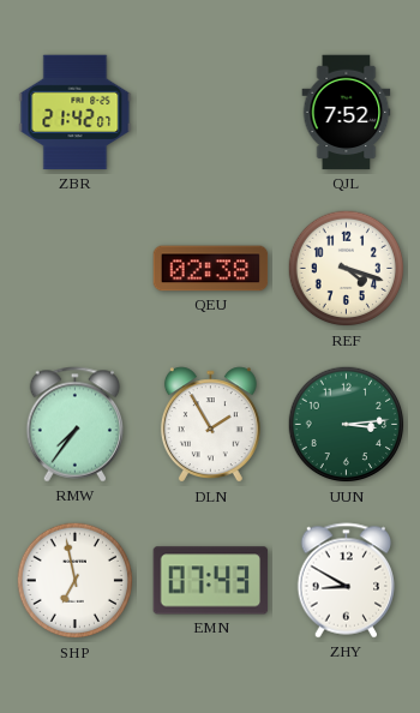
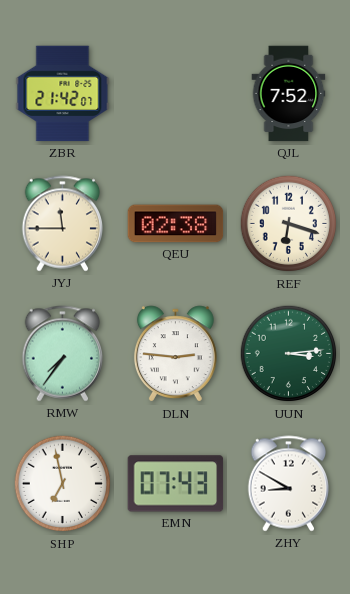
JYJ: none -> 11:45
REF: 4:18 -> 6:18
DLN: 1:55 -> 2:46
